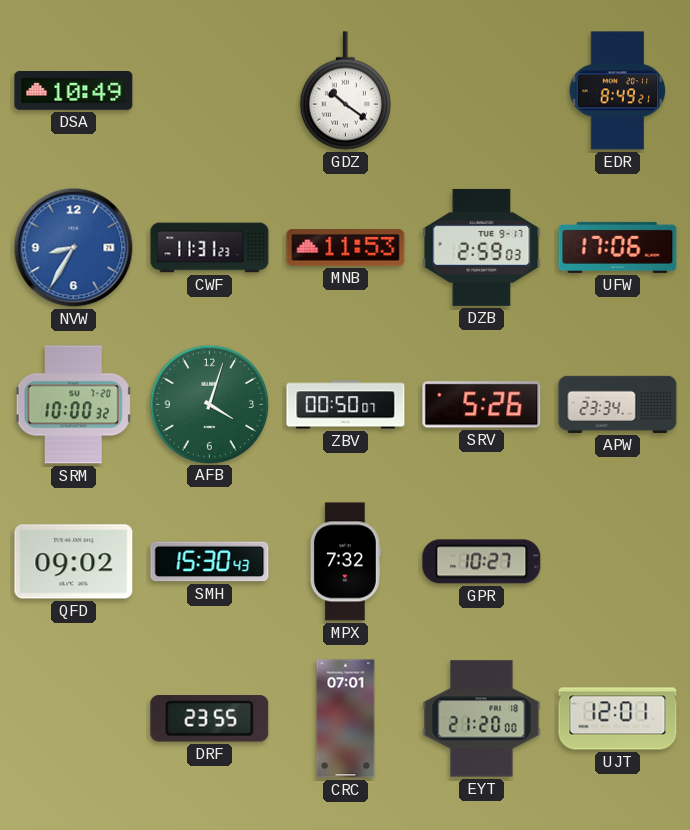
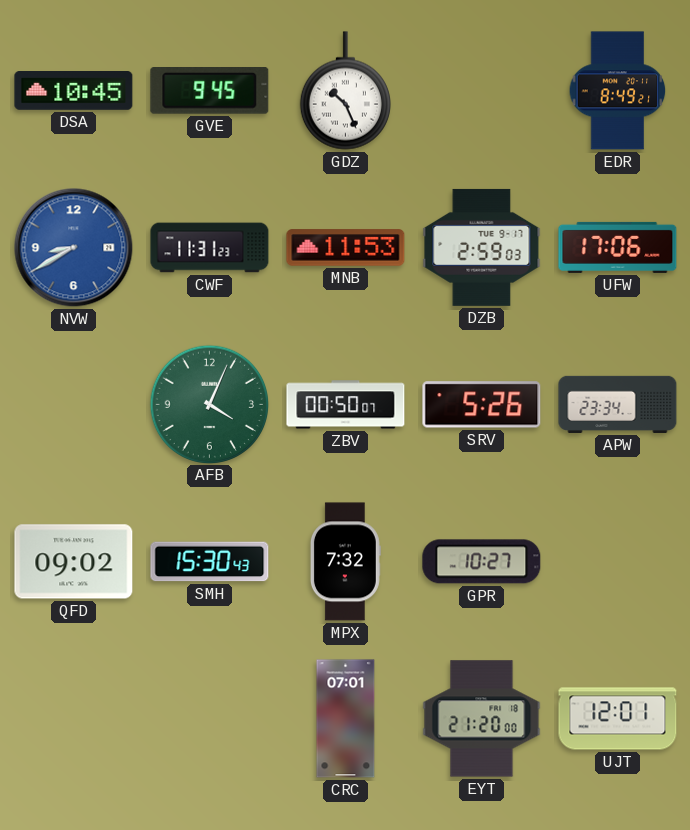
DSA: 10:49 -> 10:45
GVE: none -> 9:45
GDZ: 10:21 -> 10:26
NVW: 8:35 -> 8:40
SRM: 10:00 -> none
AFB: 4:03 -> 4:04
DRF: 23:55 -> none
